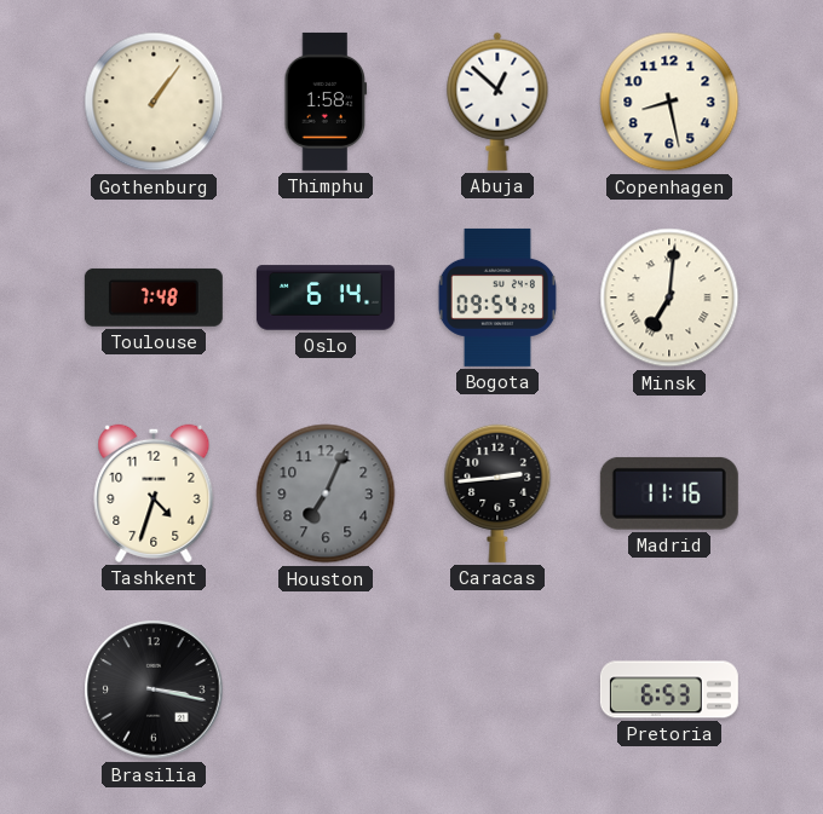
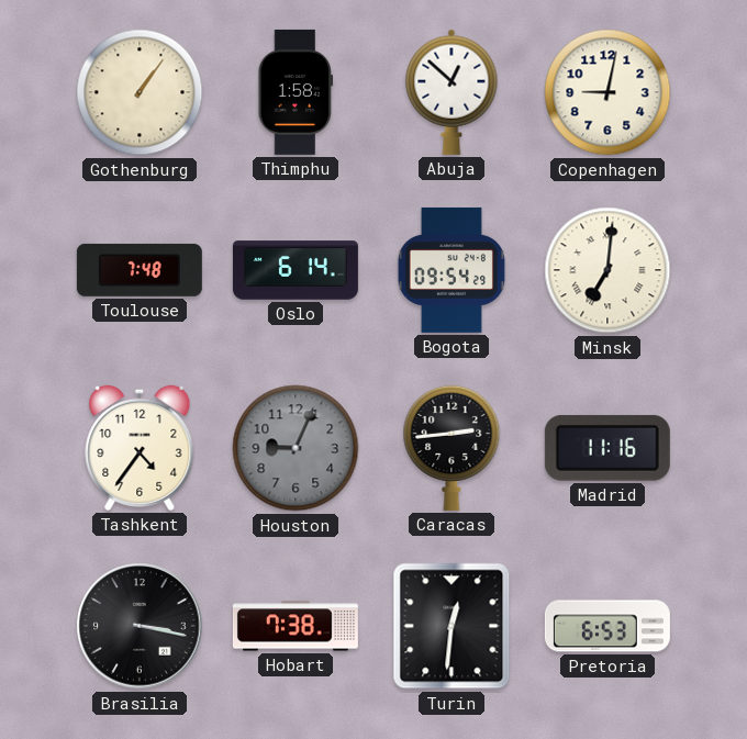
Copenhagen: 8:28 -> 9:02
Tashkent: 4:33 -> 4:36
Houston: 7:04 -> 9:04
Hobart: none -> 7:38
Turin: none -> 12:31
